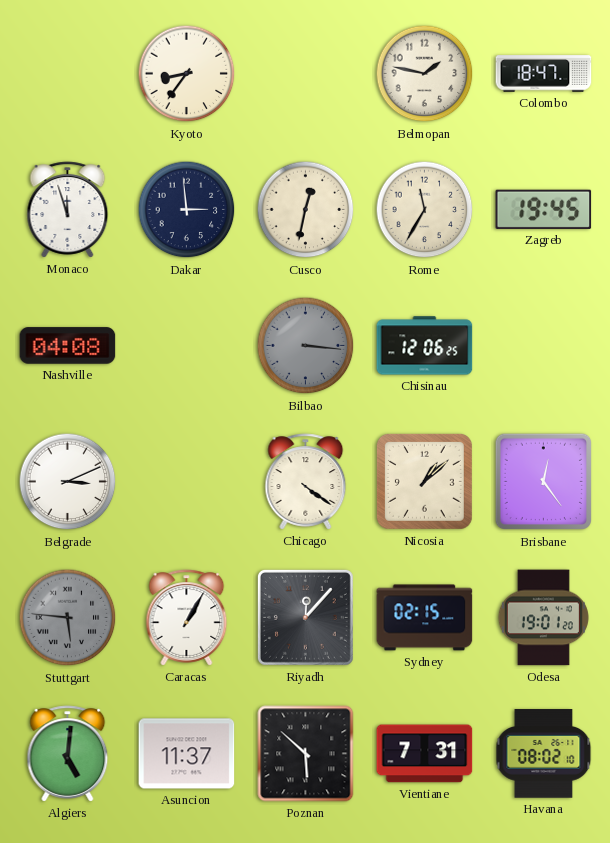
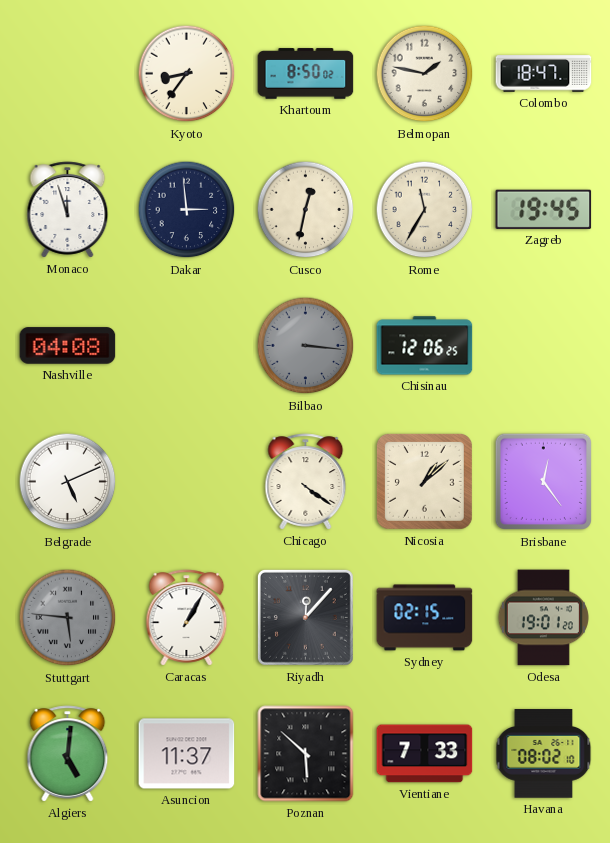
Khartoum: none -> 8:50
Belgrade: 3:11 -> 5:11
Vientiane: 7:31 -> 7:33
